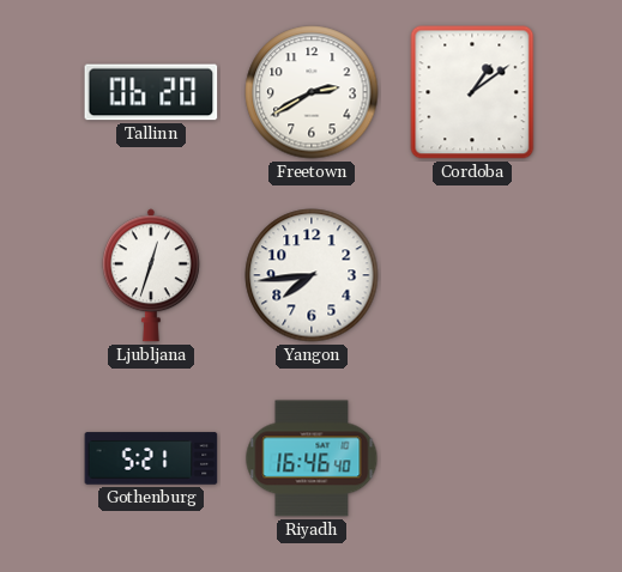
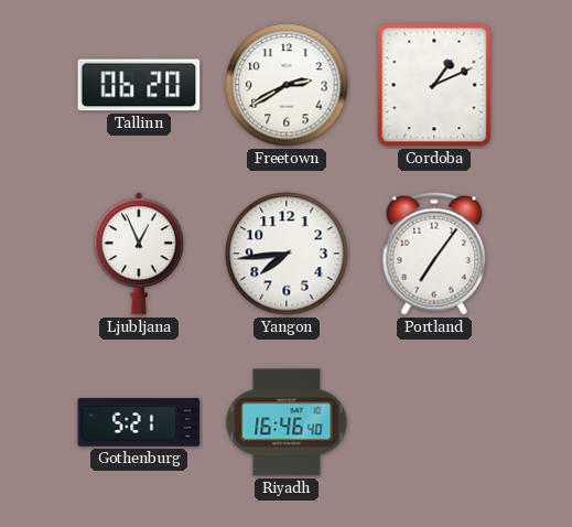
Cordoba: 1:09 -> 1:11
Ljubljana: 12:33 -> 12:56
Portland: none -> 7:06
